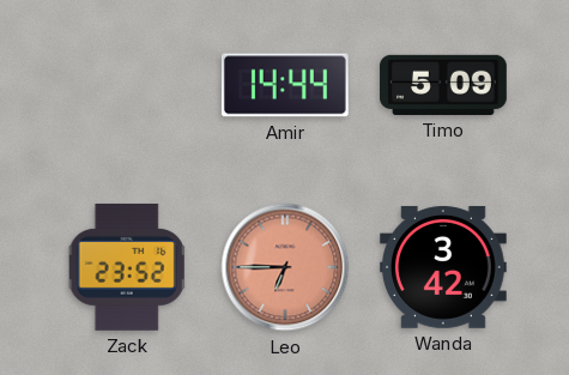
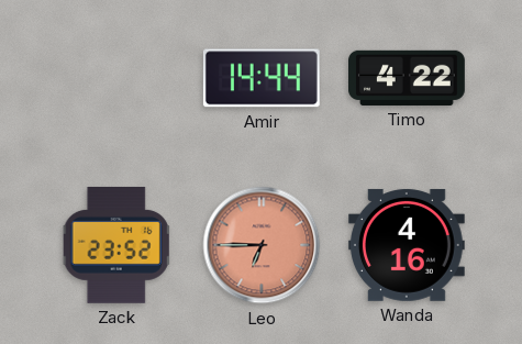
Timo: 5:09 -> 4:22
Wanda: 3:42 -> 4:16
